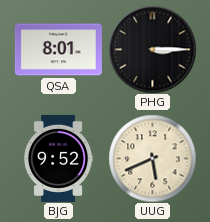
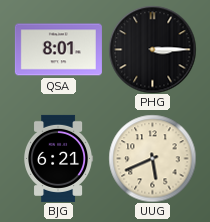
BJG: 9:52 -> 6:21
